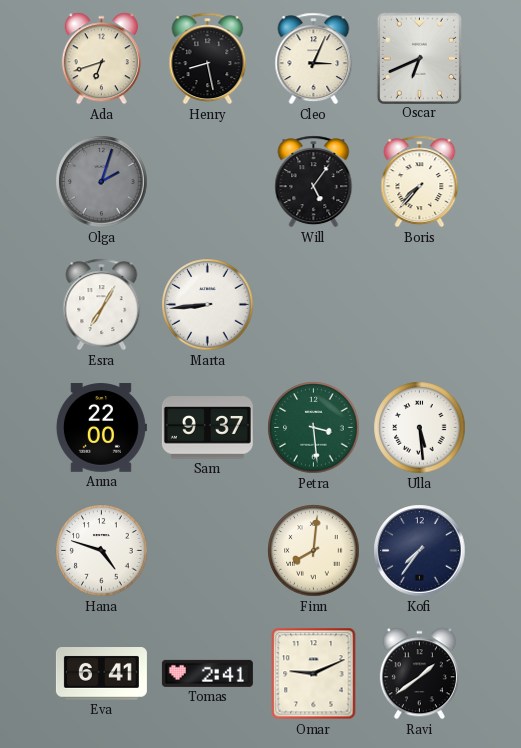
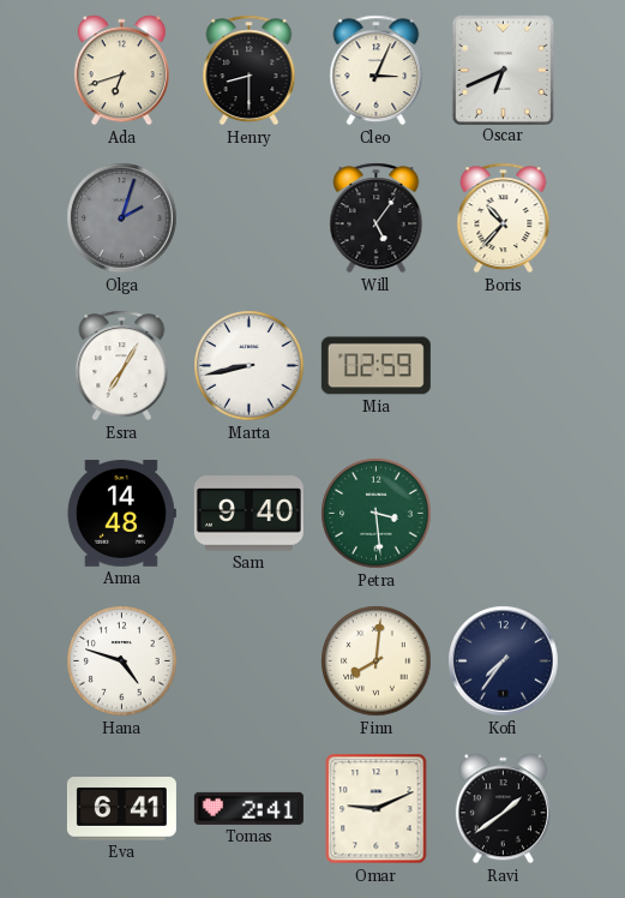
Henry: 8:28 -> 8:30
Boris: 7:37 -> 10:37
Marta: 8:44 -> 8:43
Mia: none -> 02:59
Anna: 22:00 -> 14:48
Sam: 9:37 -> 9:40
Ulla: 5:29 -> none
